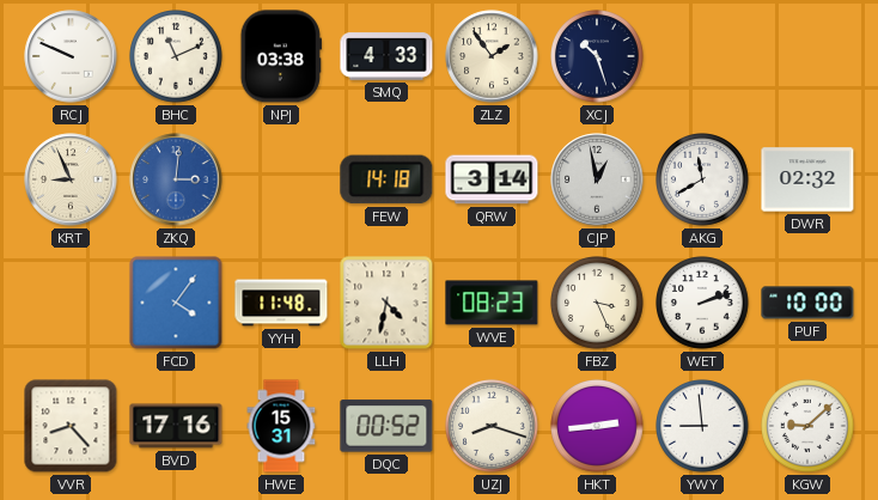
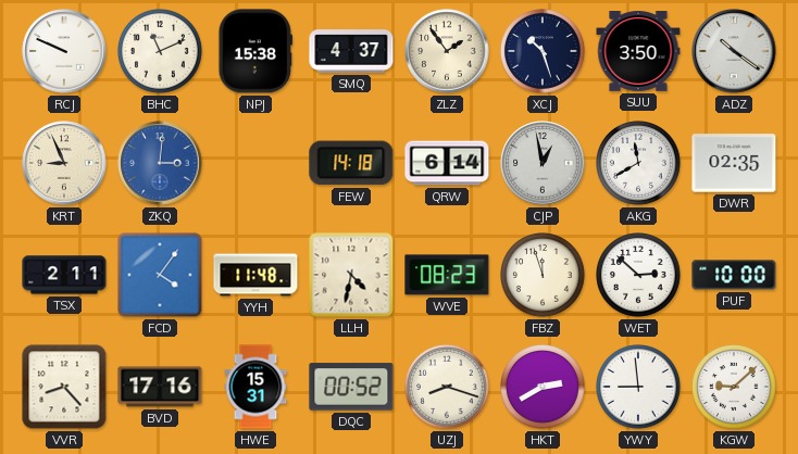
NPJ: 03:38 -> 15:38
SMQ: 4:33 -> 4:37
SUU: none -> 3:50
ADZ: none -> 10:21
QRW: 3:14 -> 6:14
DWR: 02:32 -> 02:35
TSX: none -> 2:11
FBZ: 3:26 -> 11:57
WET: 2:12 -> 2:52
HKT: 2:44 -> 2:40
